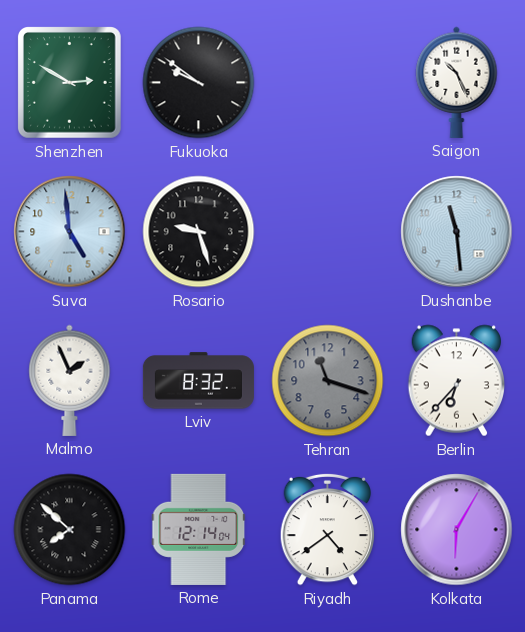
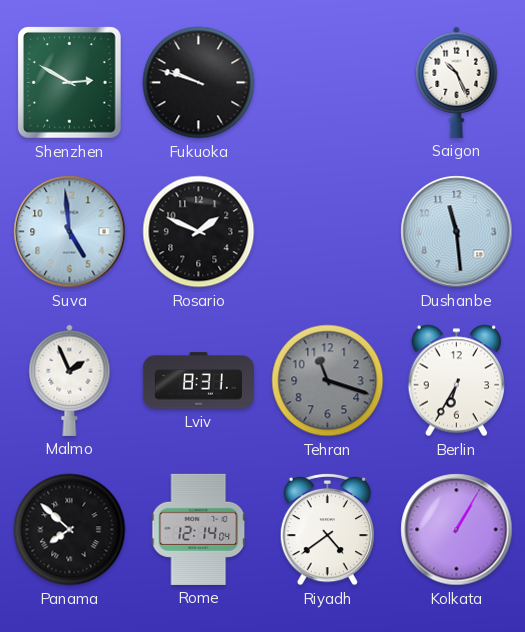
Fukuoka: 9:51 -> 9:48
Rosario: 9:27 -> 1:49
Lviv: 8:32 -> 8:31
Berlin: 6:37 -> 6:35
Kolkata: 6:05 -> 1:05
